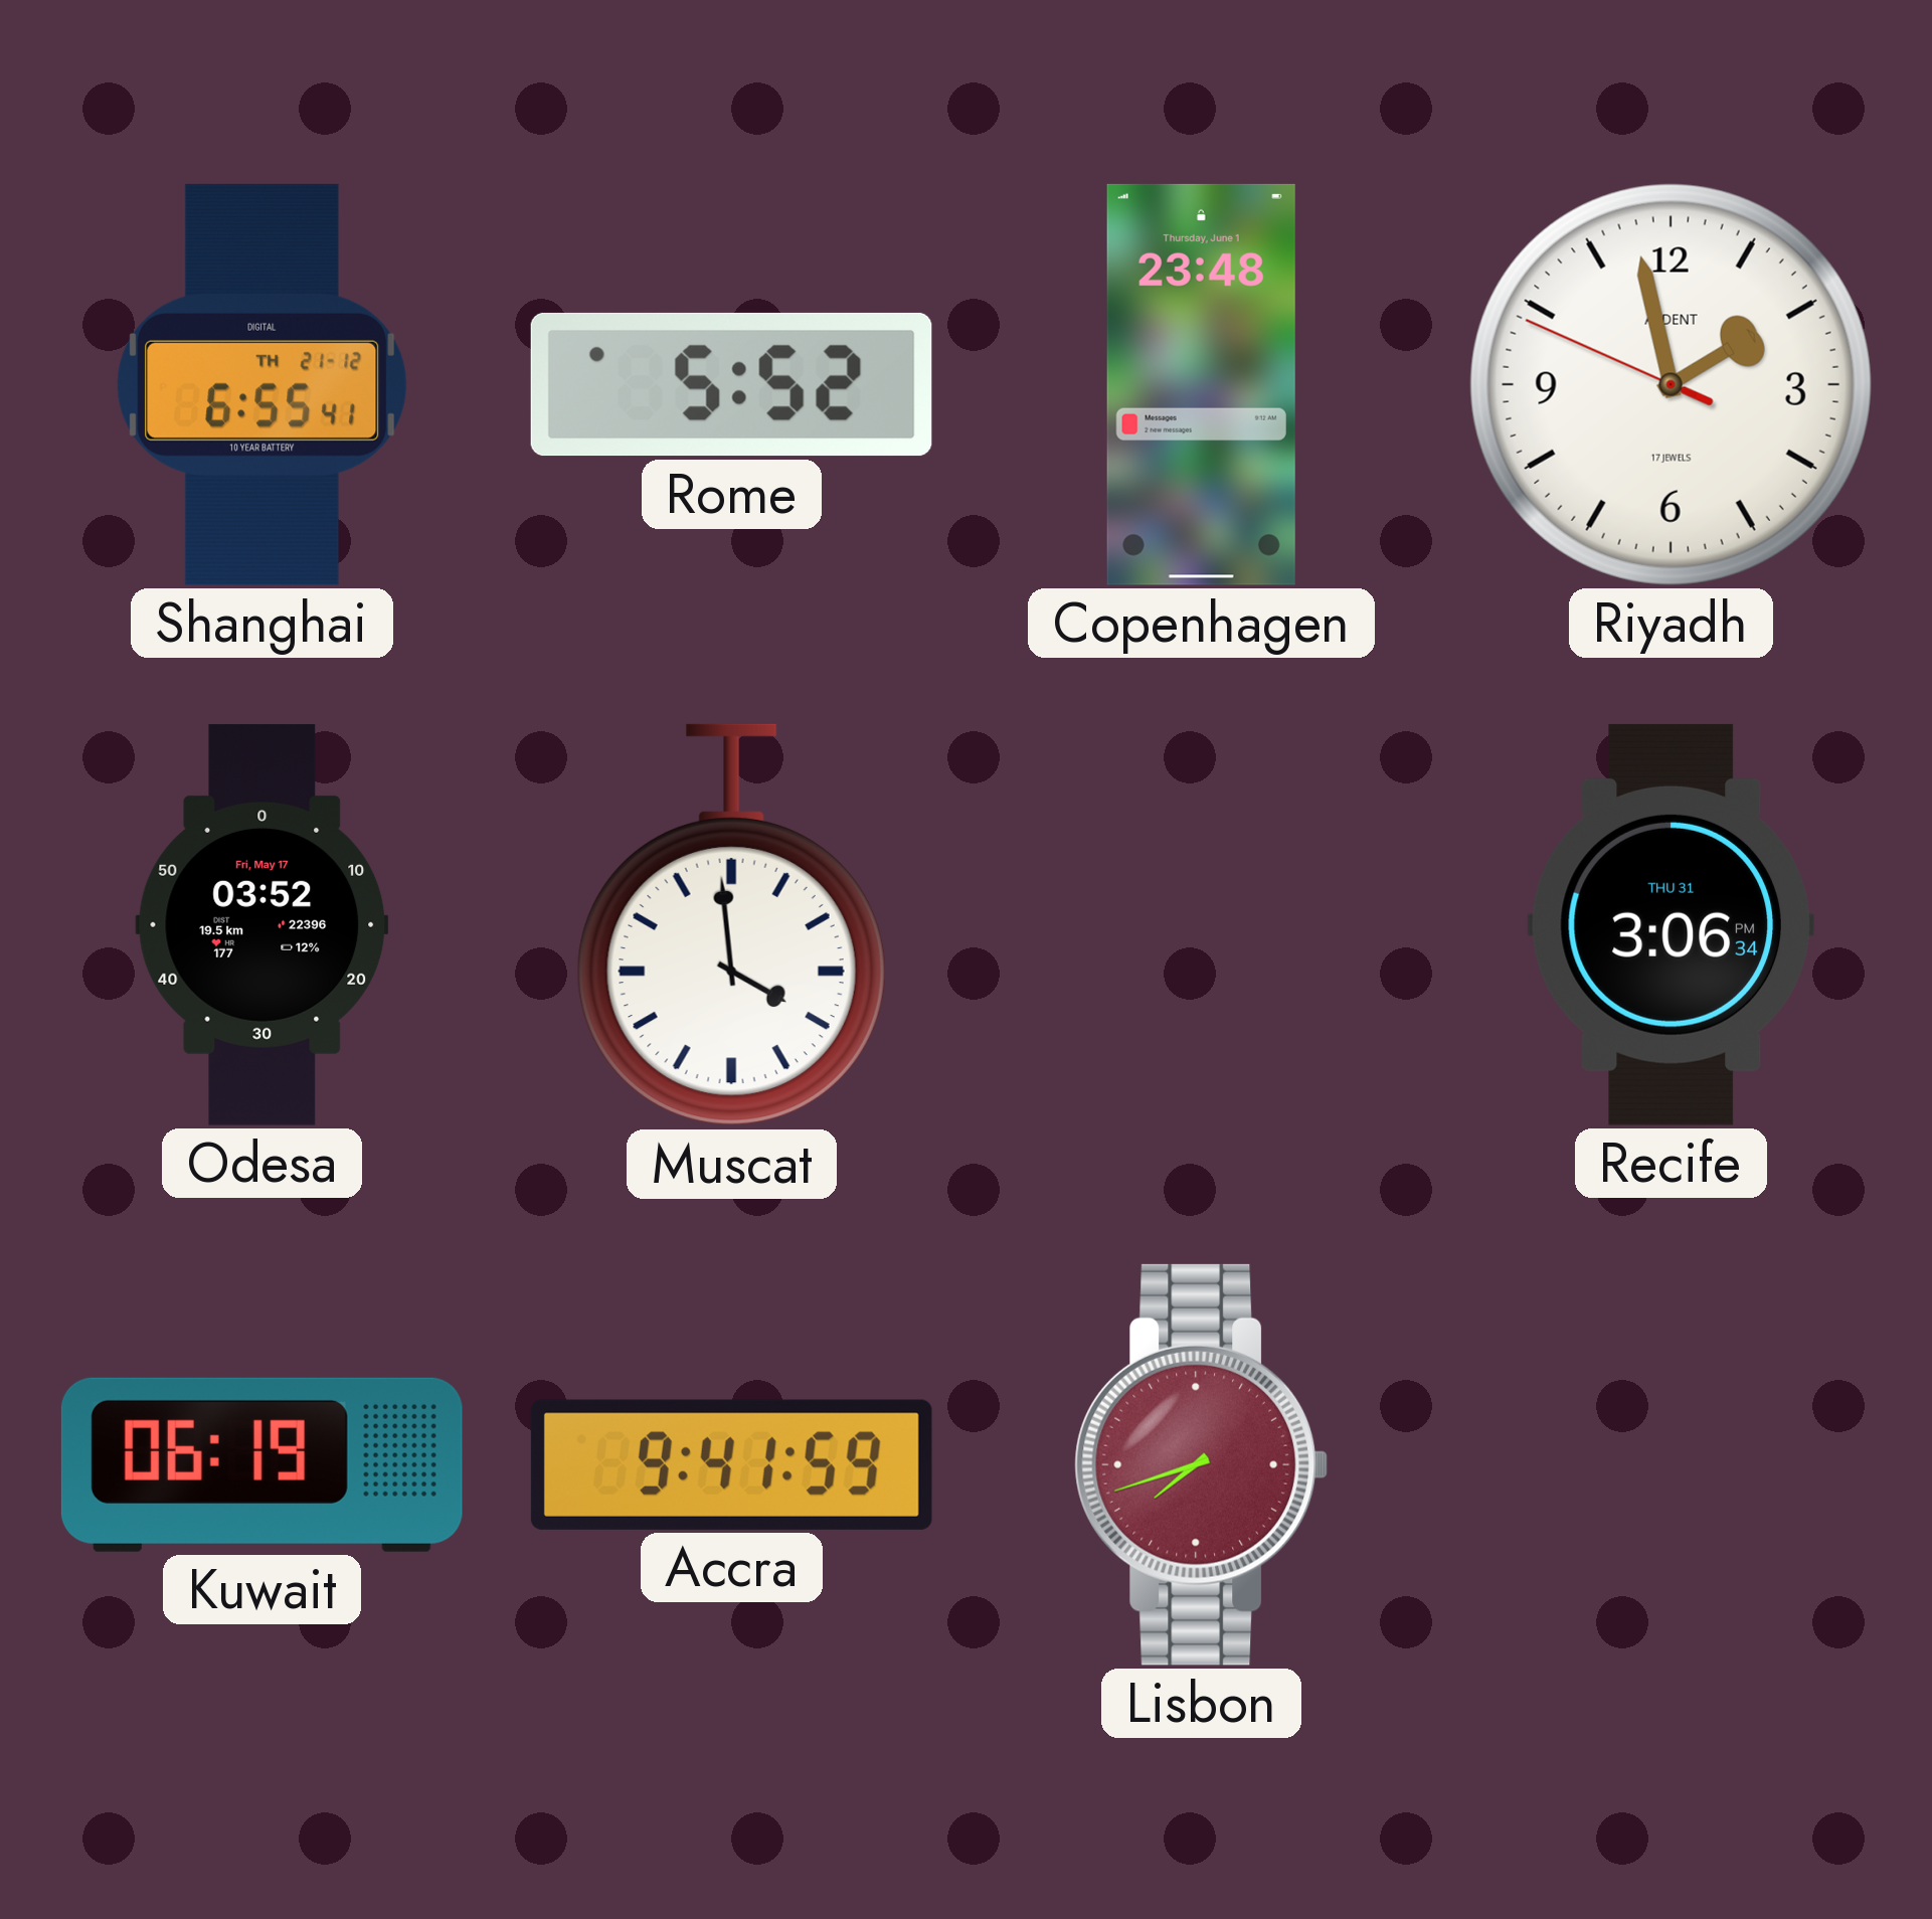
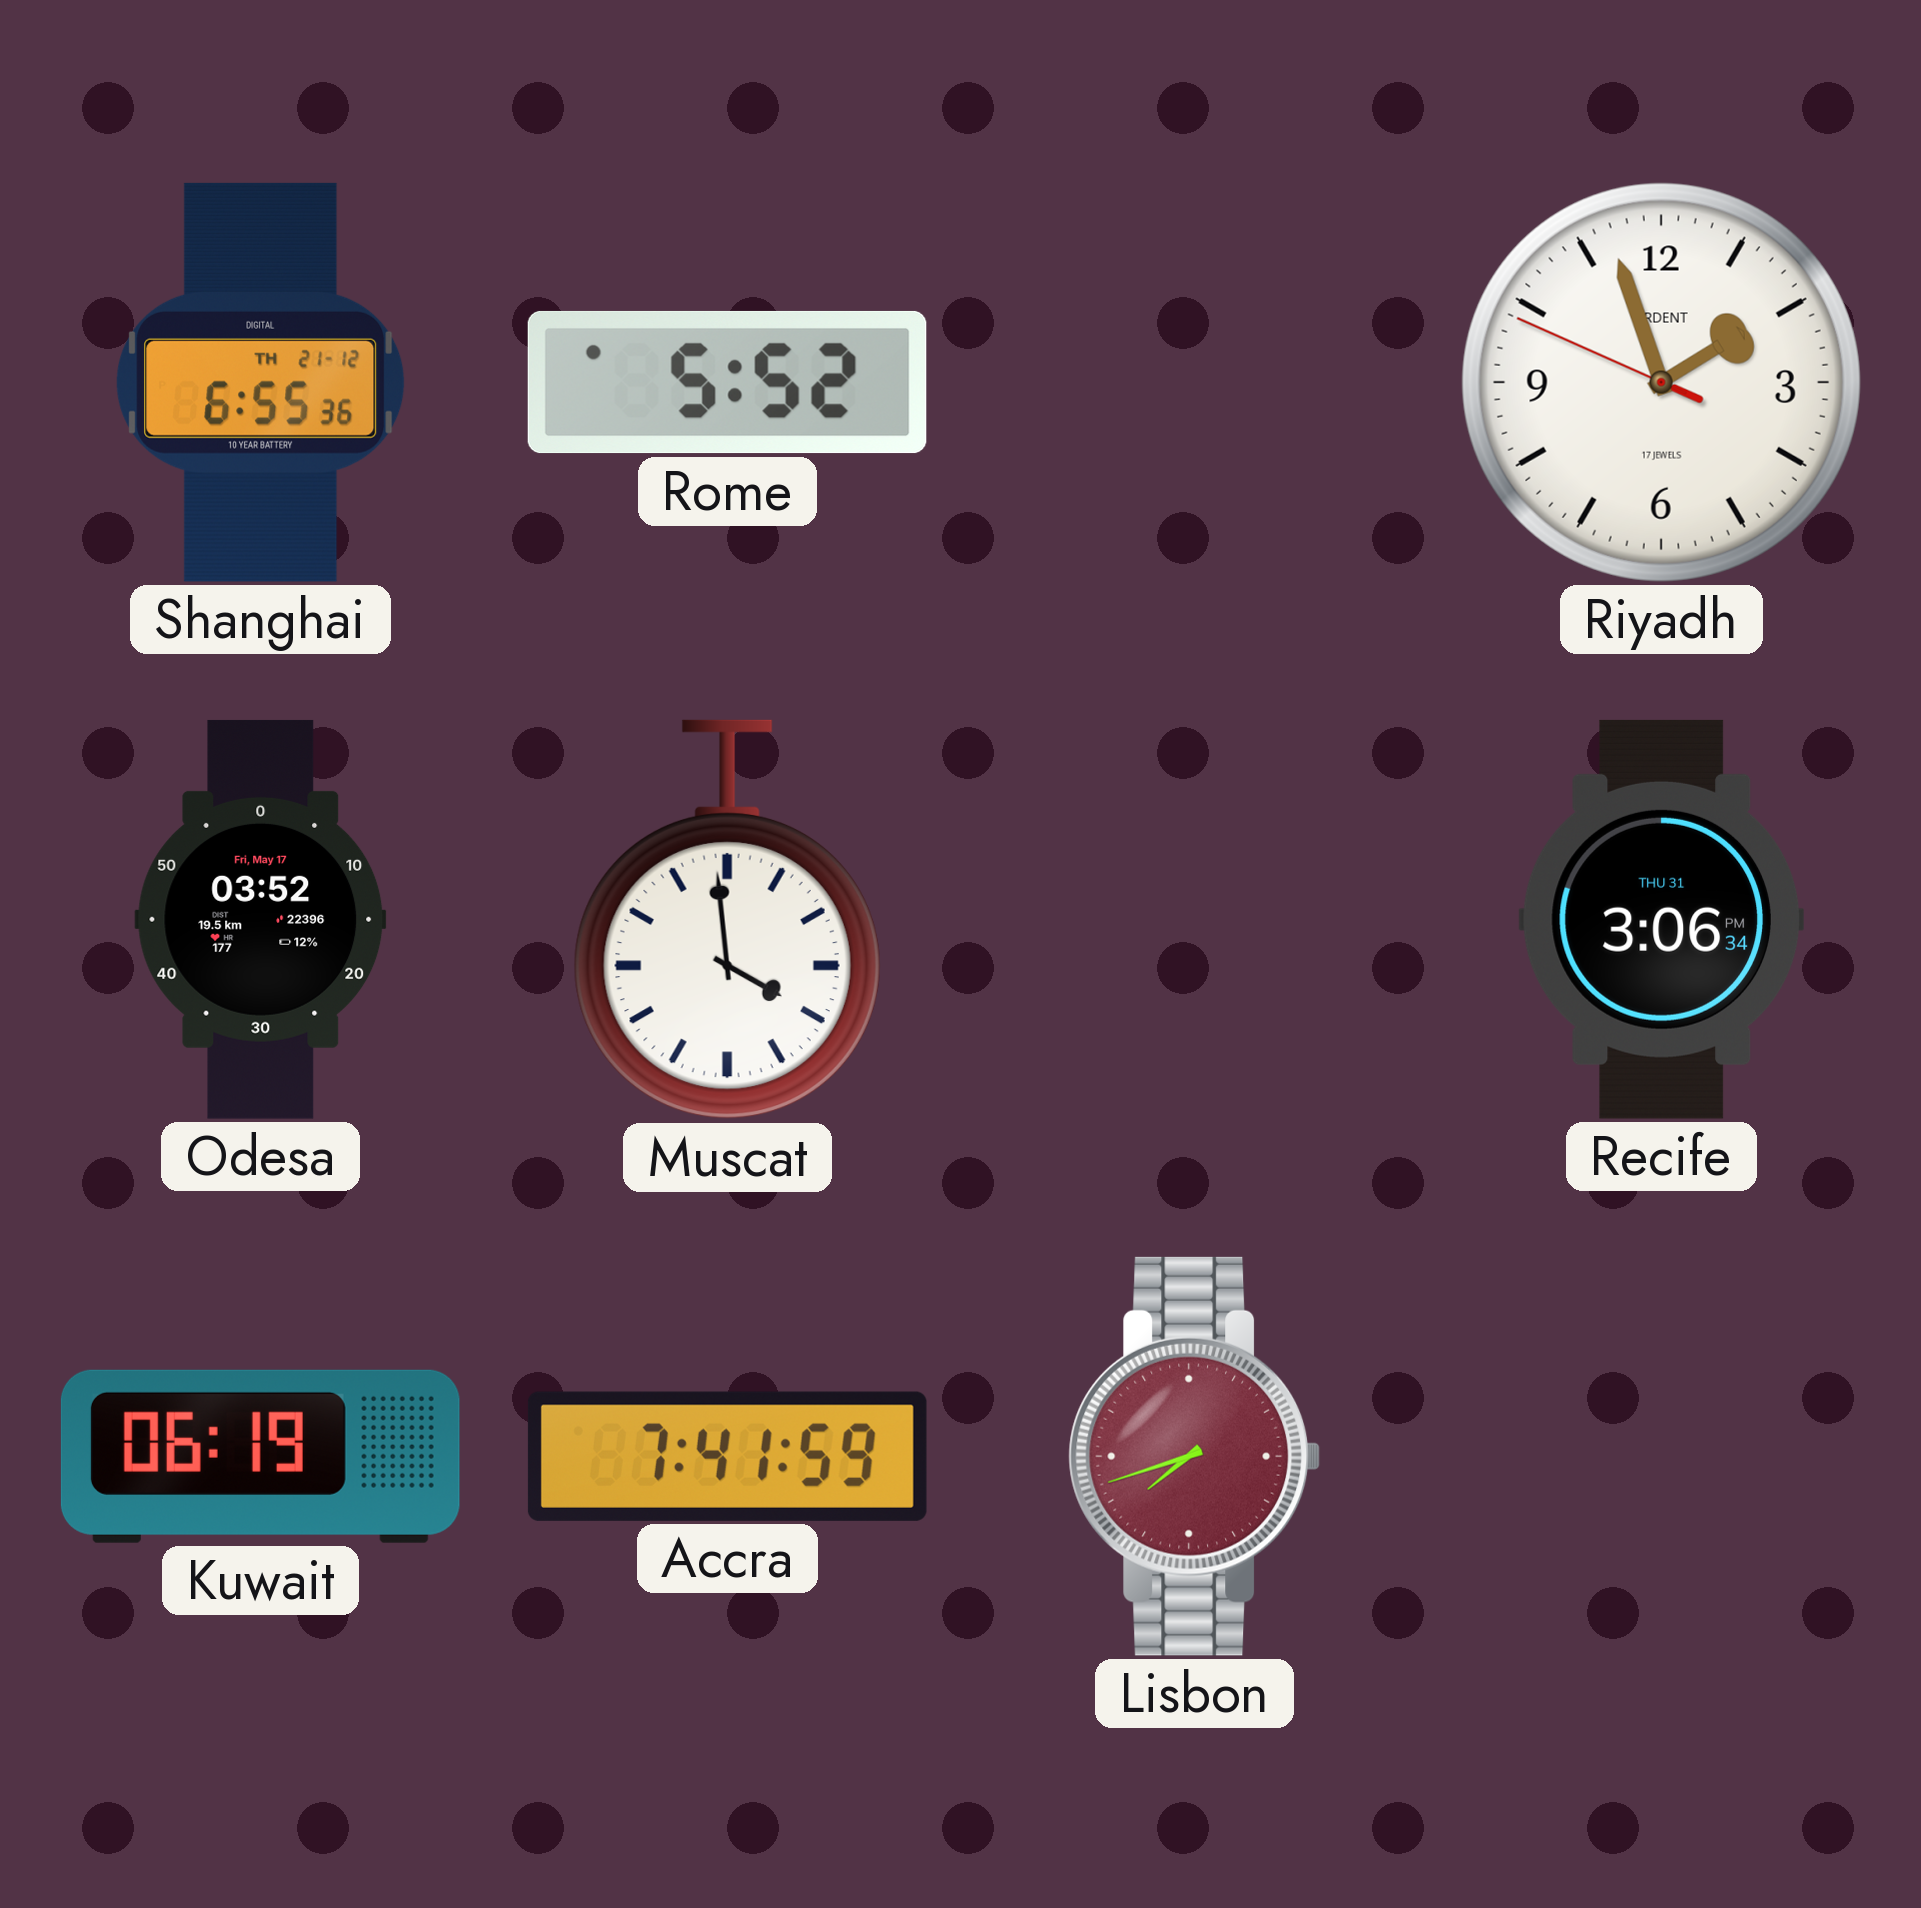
Shanghai: 6:55:41 -> 6:55:36
Copenhagen: 23:48 -> none
Riyadh: 1:57 -> 1:56
Accra: 9:41 -> 7:41
